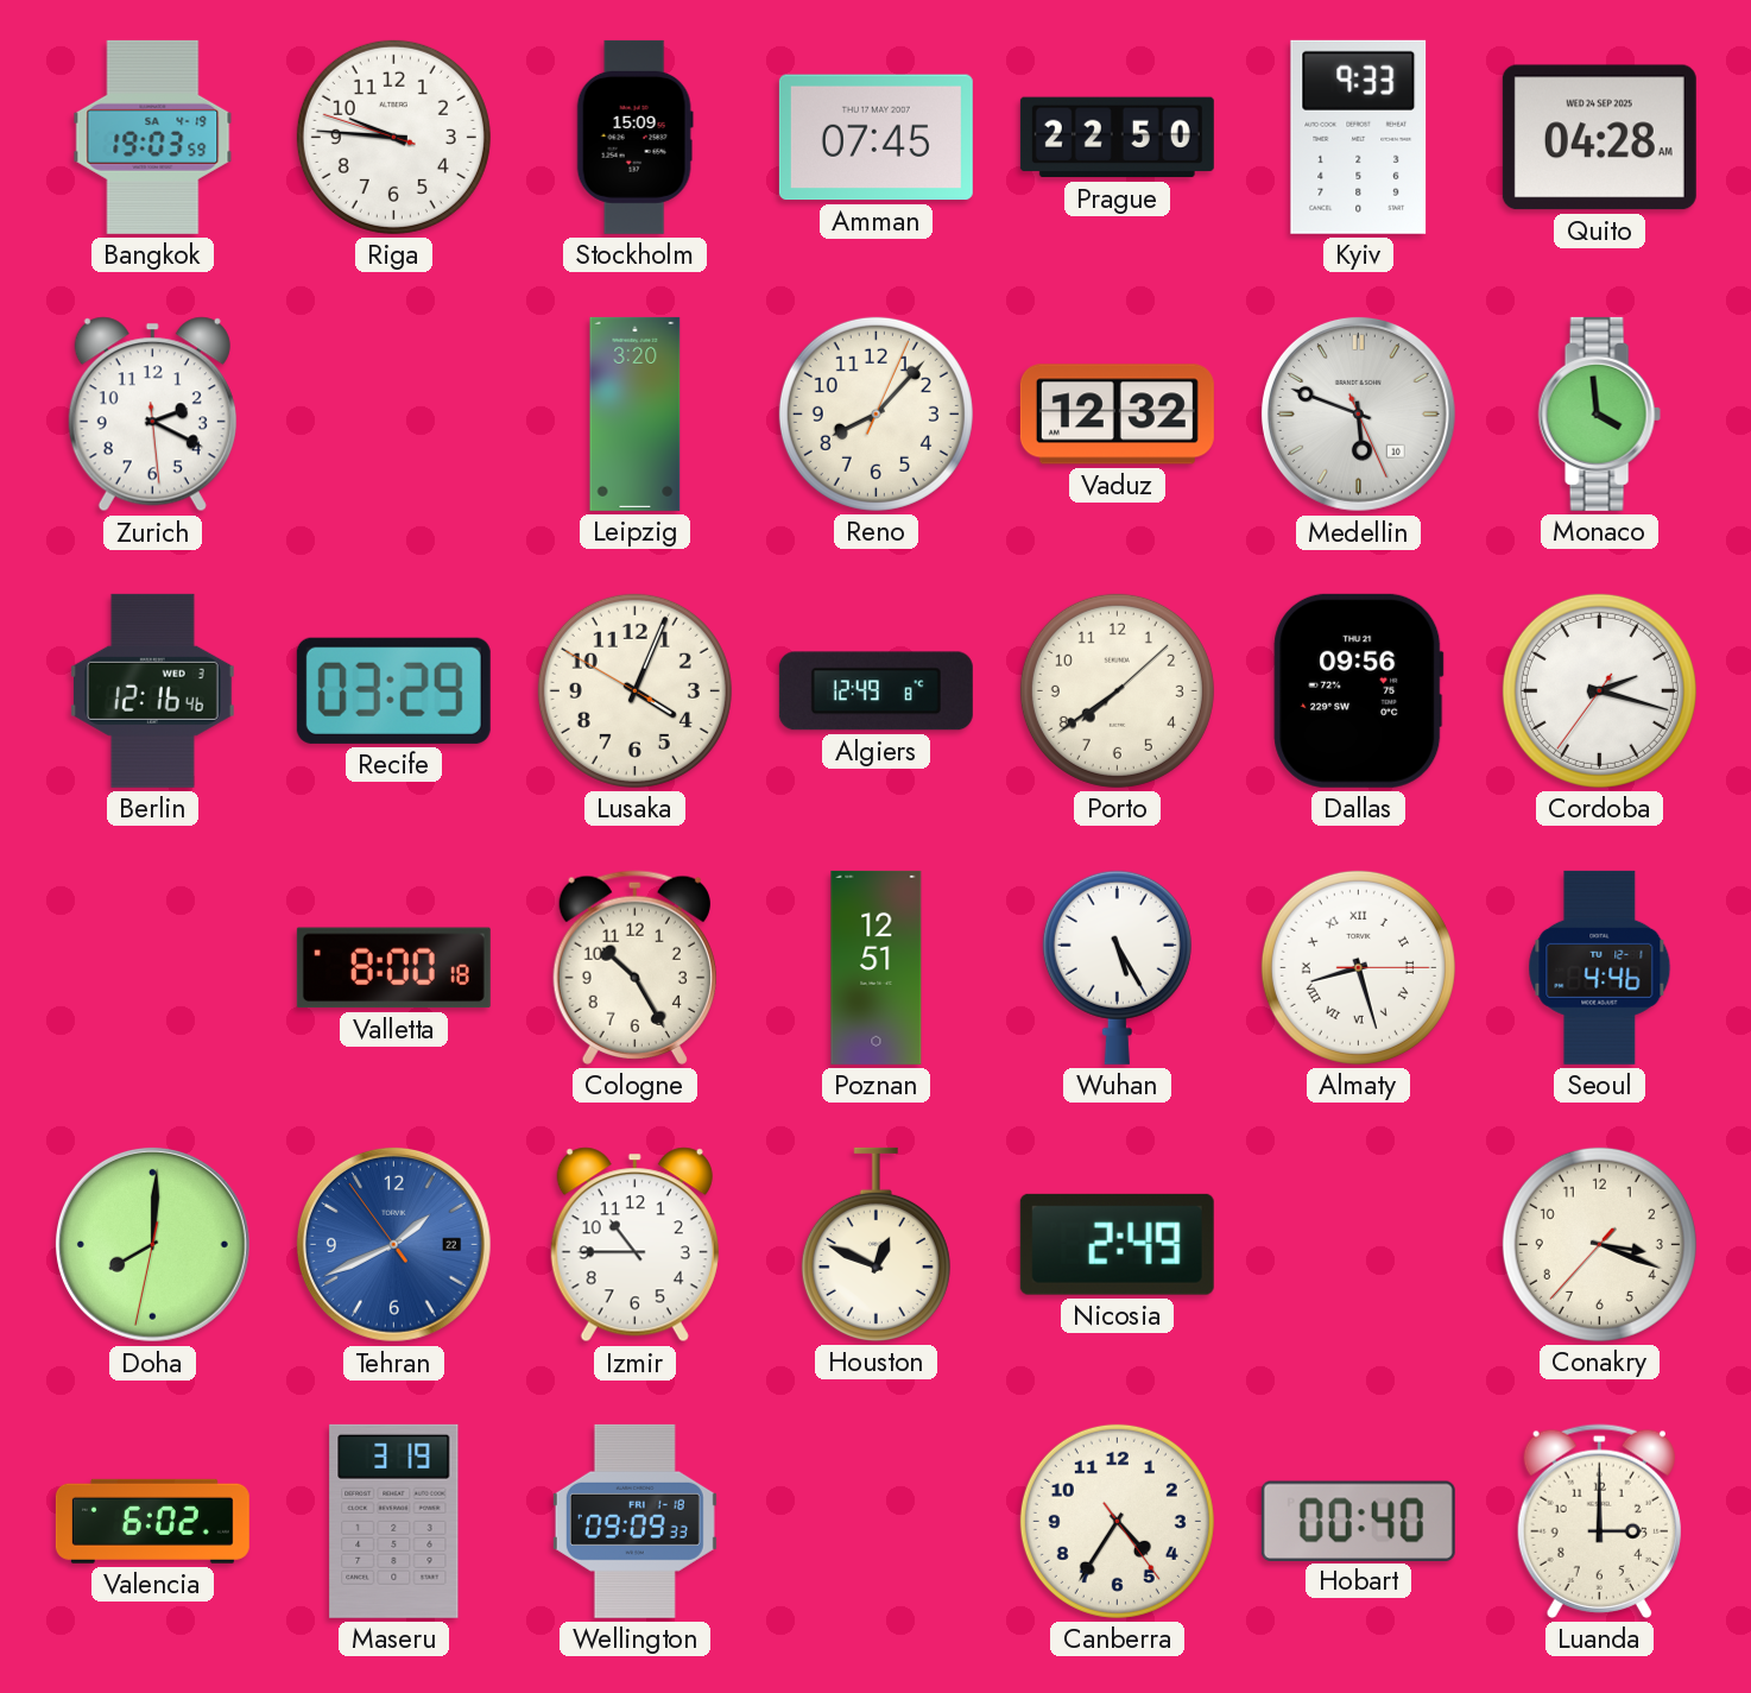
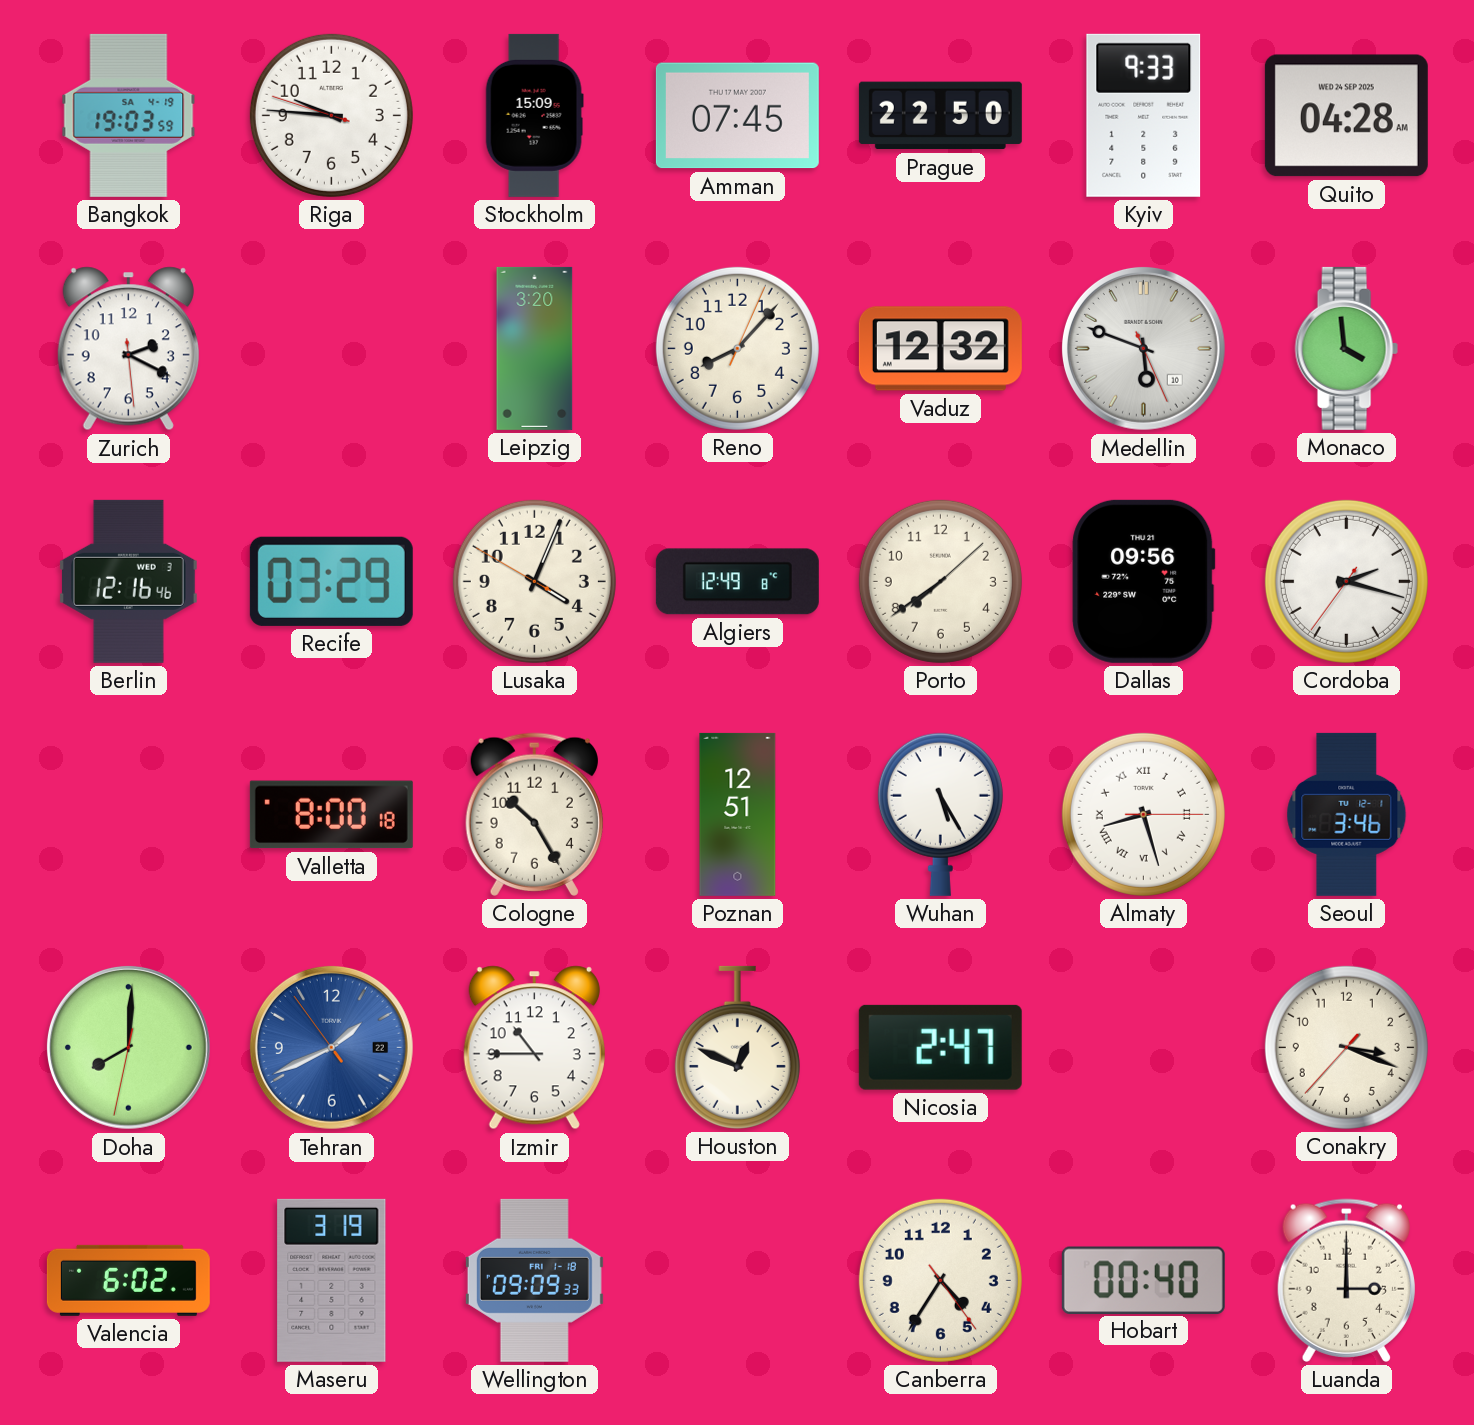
Seoul: 4:46 -> 3:46
Nicosia: 2:49 -> 2:47
